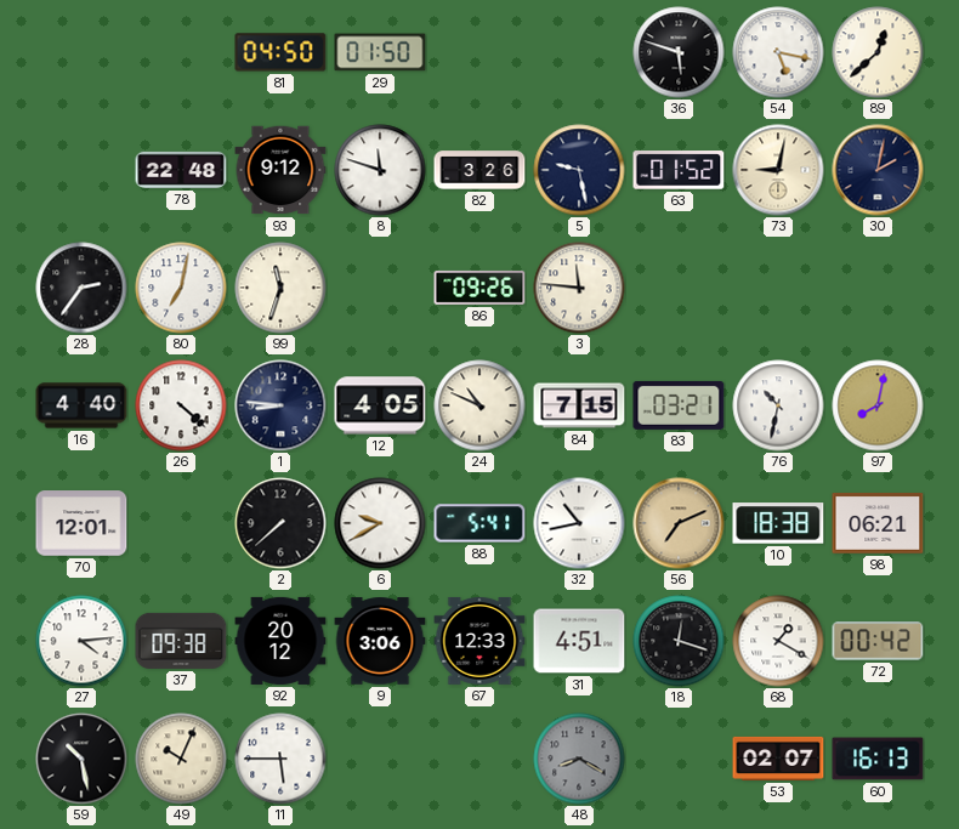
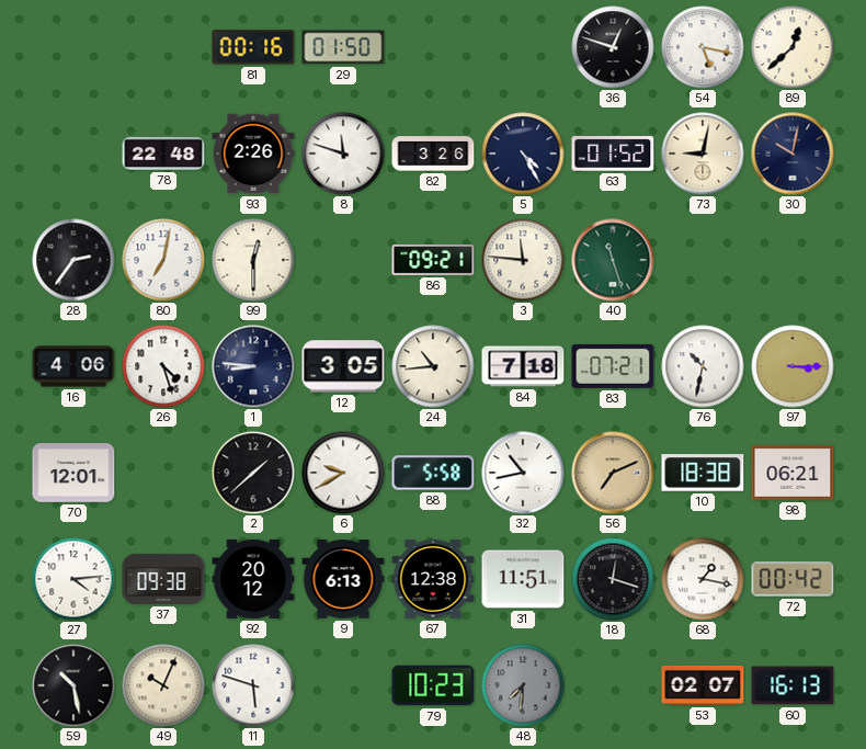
81: 04:50 -> 00:16
36: 5:48 -> 12:48
93: 9:12 -> 2:26
5: 9:28 -> 4:25
30: 2:02 -> 10:02
99: 11:33 -> 12:30
86: 09:26 -> 09:21
40: none -> 11:27
16: 4:40 -> 4:06
26: 4:22 -> 4:27
12: 4:05 -> 3:05
24: 10:49 -> 10:44
84: 7:15 -> 7:18
83: 03:21 -> 07:21
97: 8:02 -> 3:15
2: 7:38 -> 1:38
88: 5:41 -> 5:58
9: 3:06 -> 6:13
67: 12:33 -> 12:38
31: 4:51 -> 11:51
68: 1:20 -> 1:17
11: 5:45 -> 5:48
79: none -> 10:23
48: 8:20 -> 7:31
